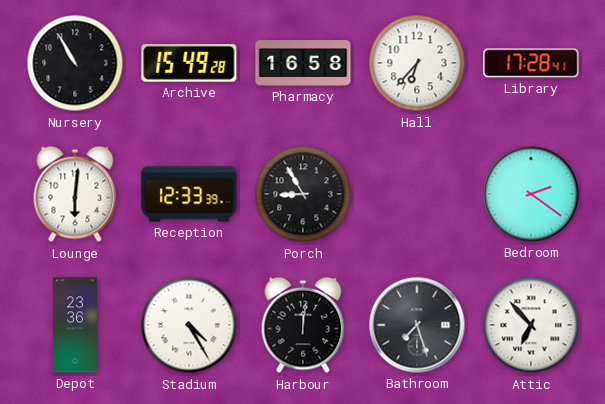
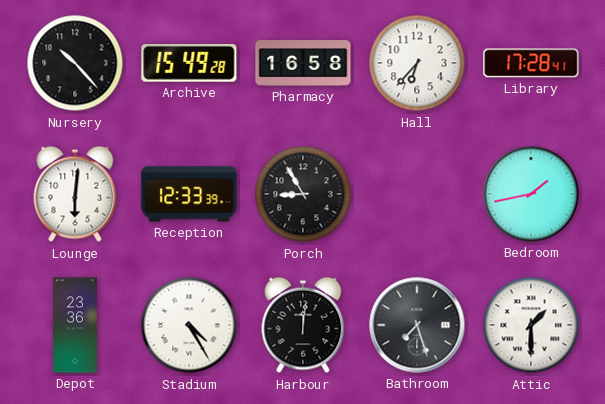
Nursery: 10:55 -> 10:23
Bedroom: 2:21 -> 1:43
Attic: 6:53 -> 1:30
